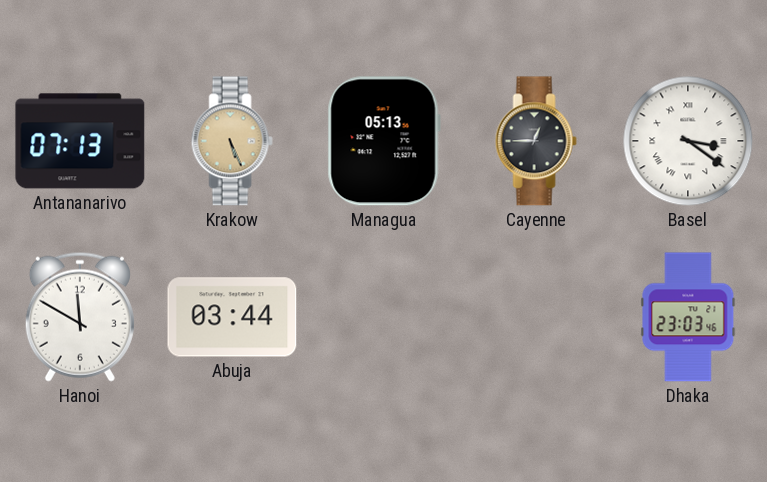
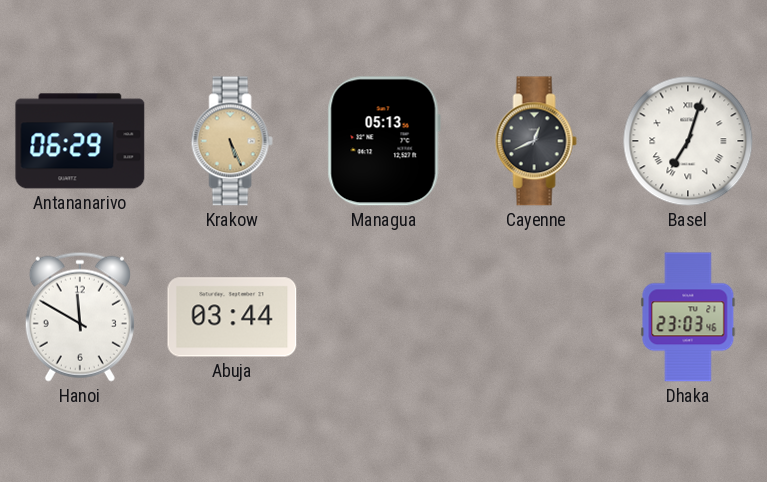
Antananarivo: 07:13 -> 06:29
Cayenne: 12:45 -> 12:41
Basel: 3:21 -> 7:03
